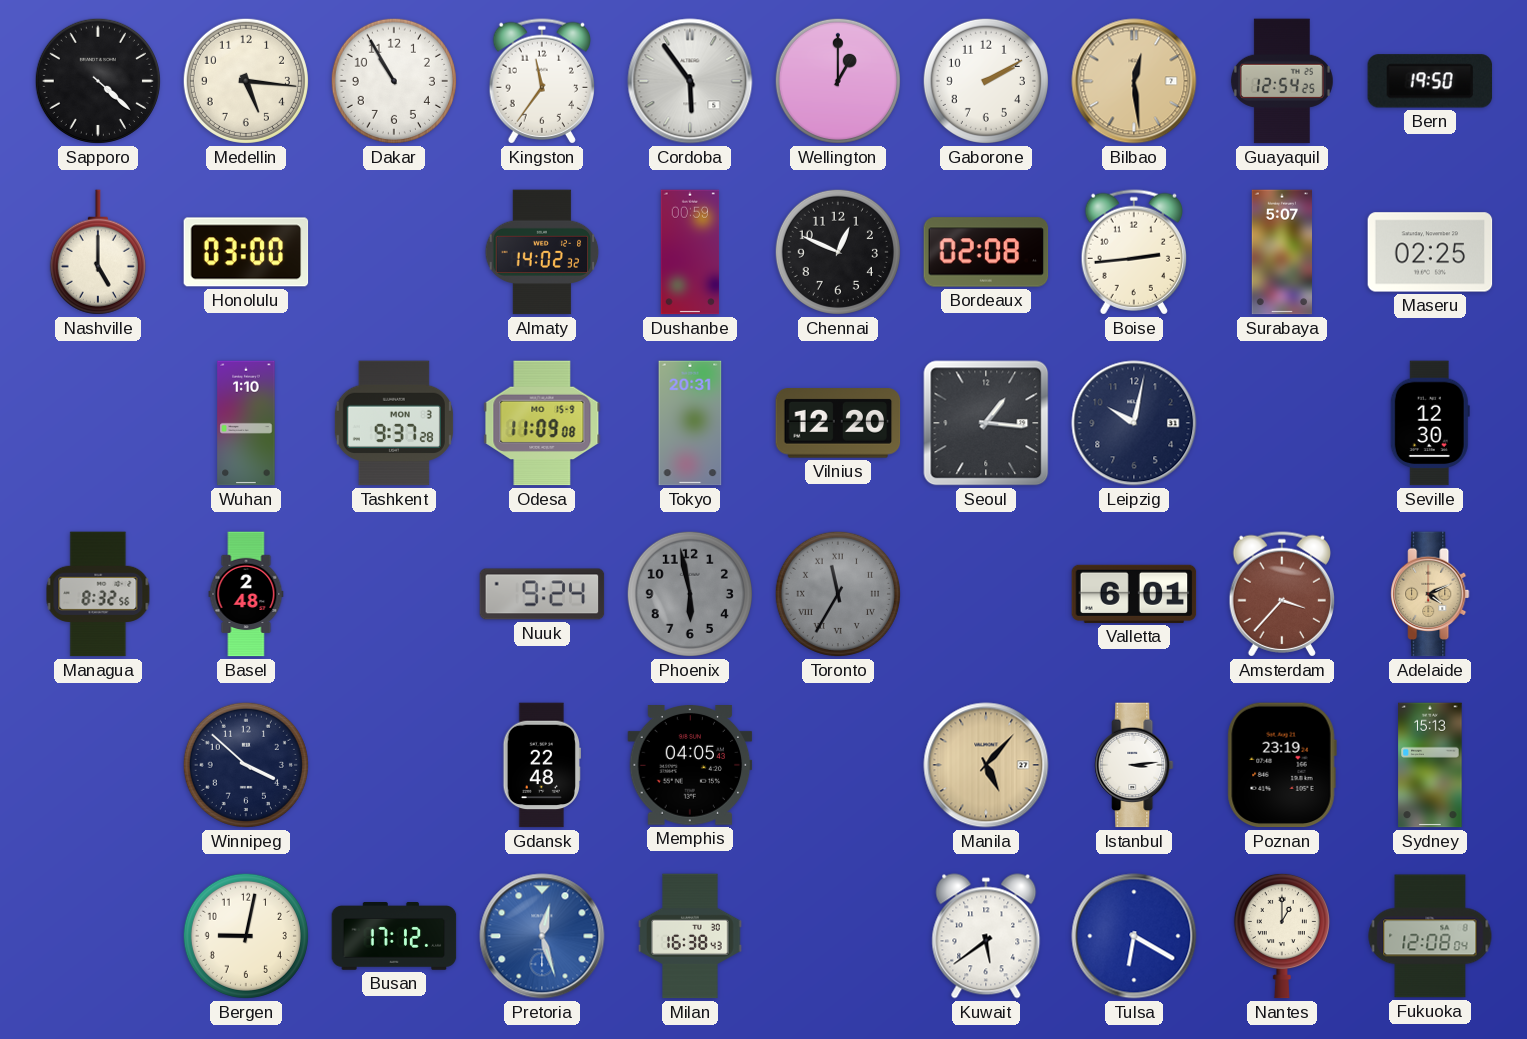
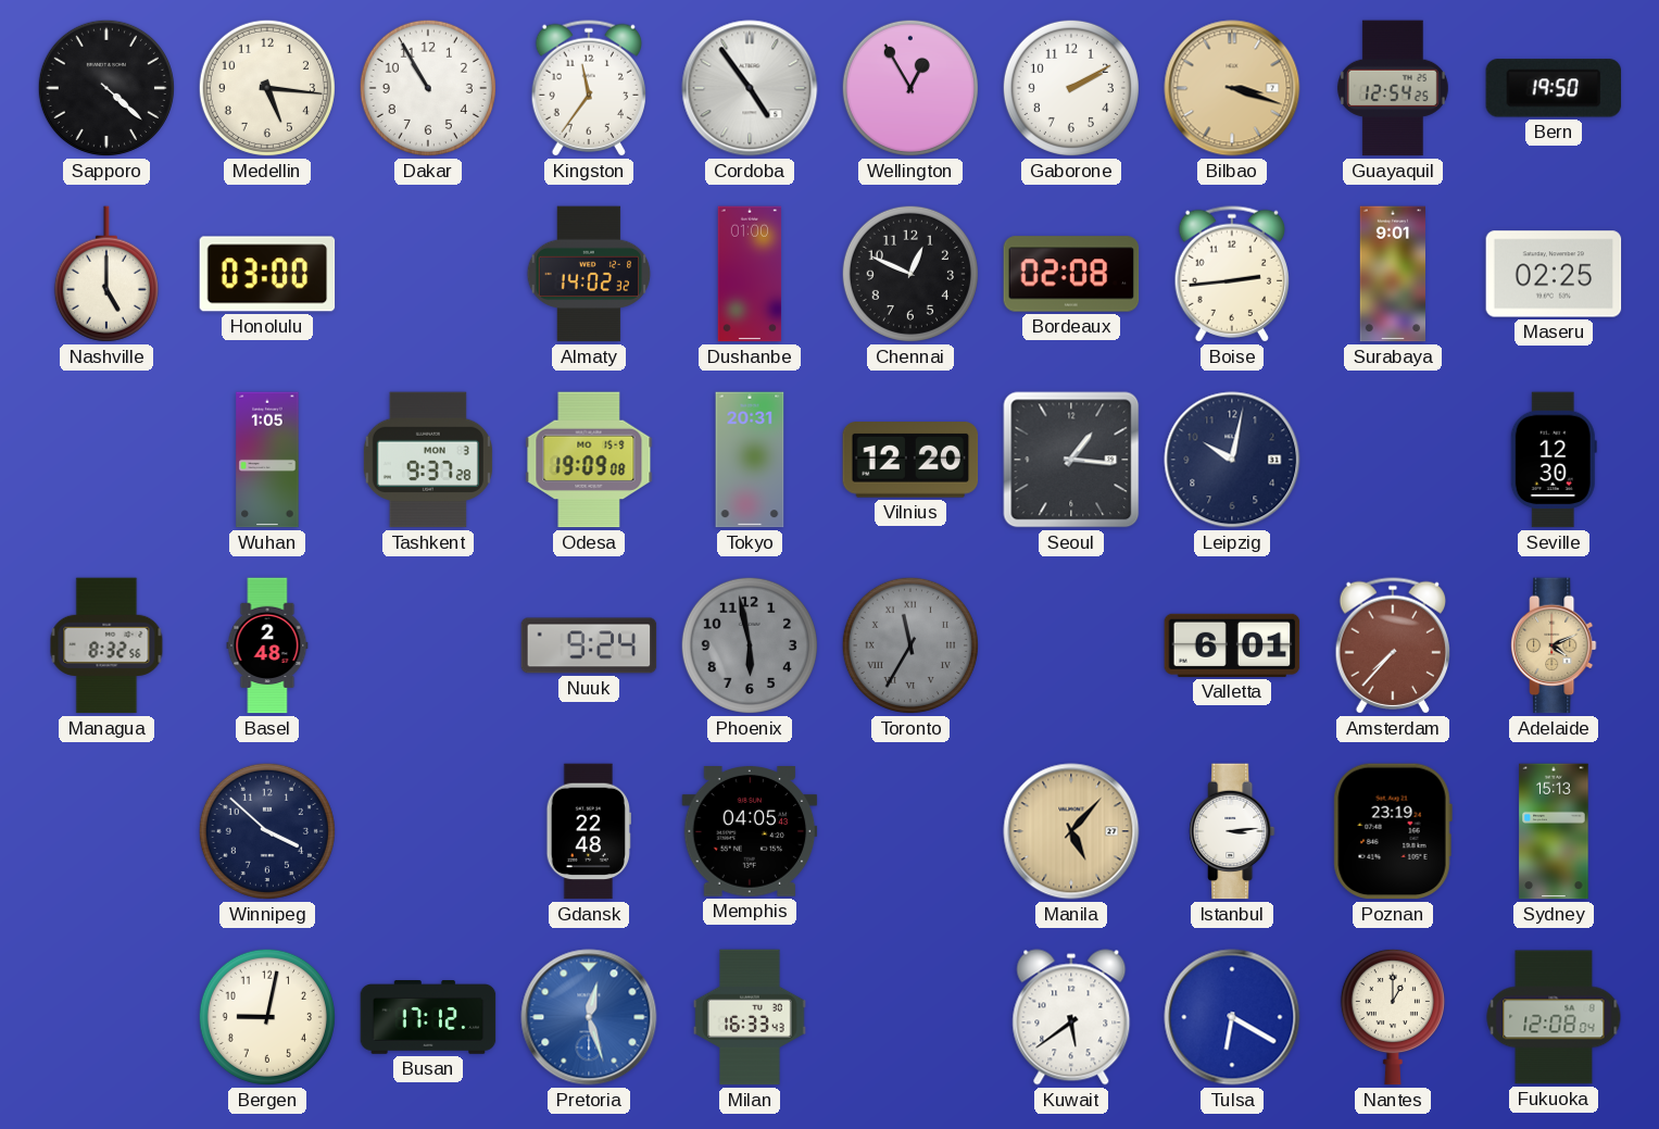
Cordoba: 5:54 -> 4:54
Wellington: 1:00 -> 12:55
Bilbao: 12:29 -> 3:18
Dushanbe: 00:59 -> 01:00
Surabaya: 5:07 -> 9:01
Wuhan: 1:10 -> 1:05
Odesa: 11:09 -> 19:09
Amsterdam: 3:37 -> 7:37
Milan: 16:38 -> 16:33
